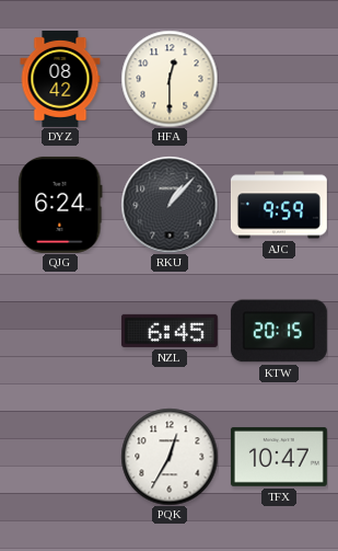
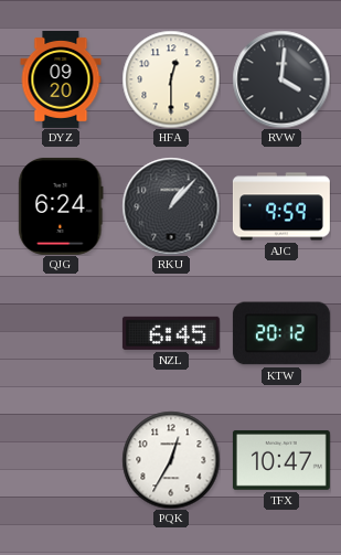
DYZ: 08:42 -> 09:20
RVW: none -> 4:01
KTW: 20:15 -> 20:12
